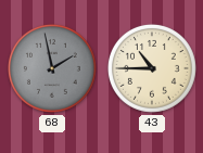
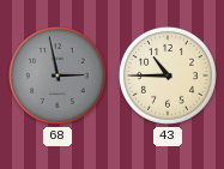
68: 1:58 -> 2:58
